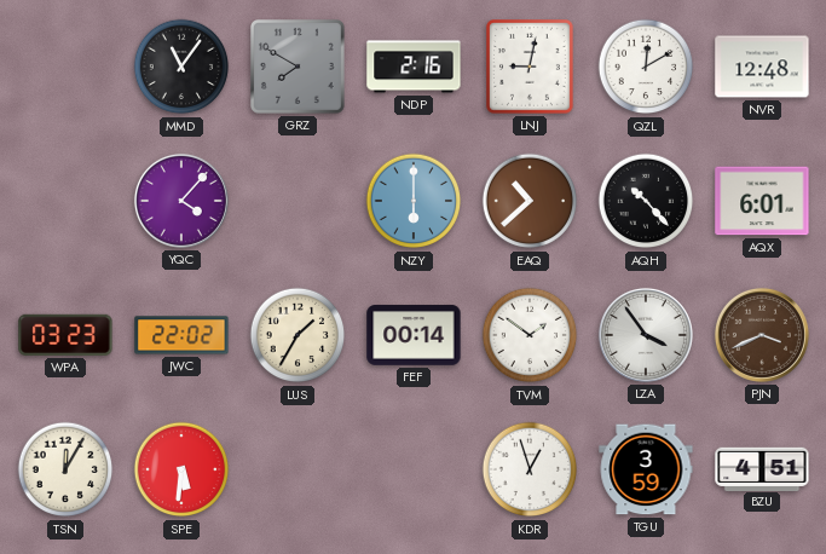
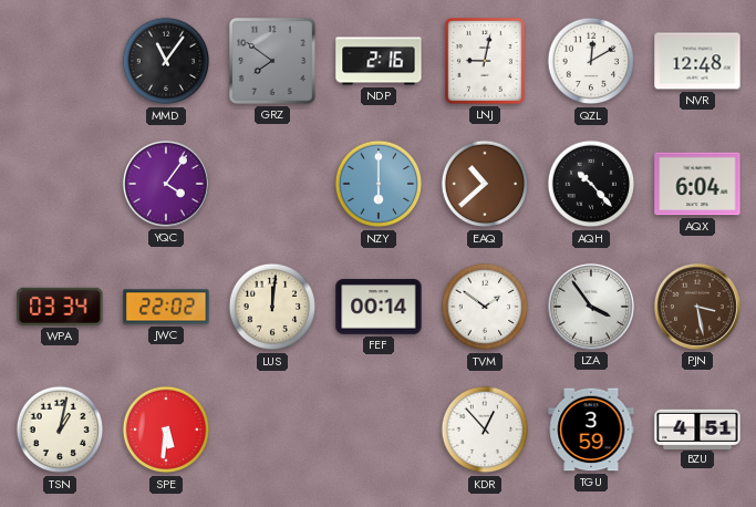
GRZ: 7:50 -> 7:51
YQC: 4:07 -> 4:06
AQX: 6:01 -> 6:04
WPA: 03:23 -> 03:34
LUS: 1:35 -> 12:01
PJN: 3:41 -> 3:28
TSN: 12:05 -> 1:02
KDR: 12:57 -> 12:53
